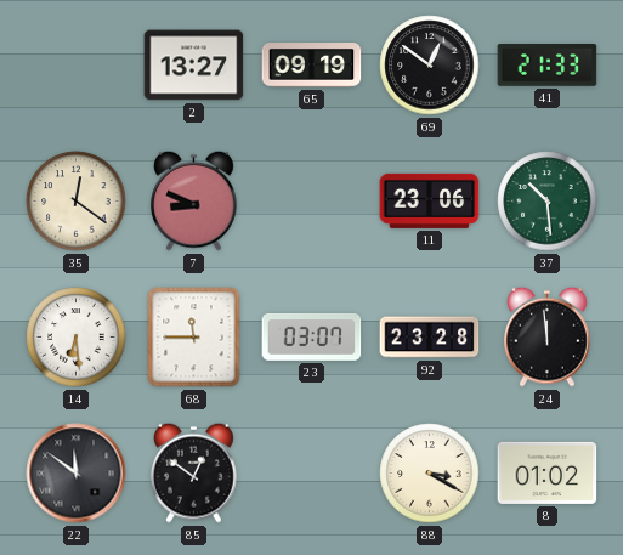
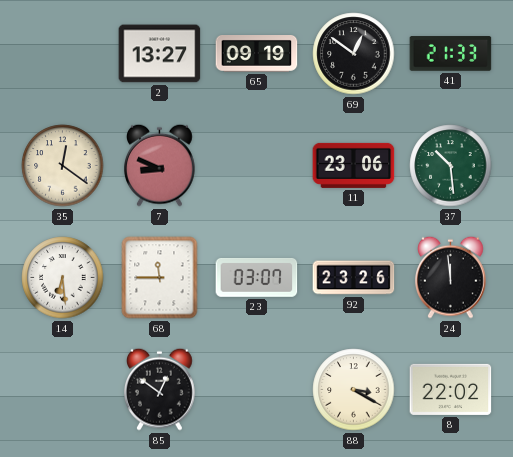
92: 23:28 -> 23:26
22: 11:51 -> none
8: 01:02 -> 22:02
